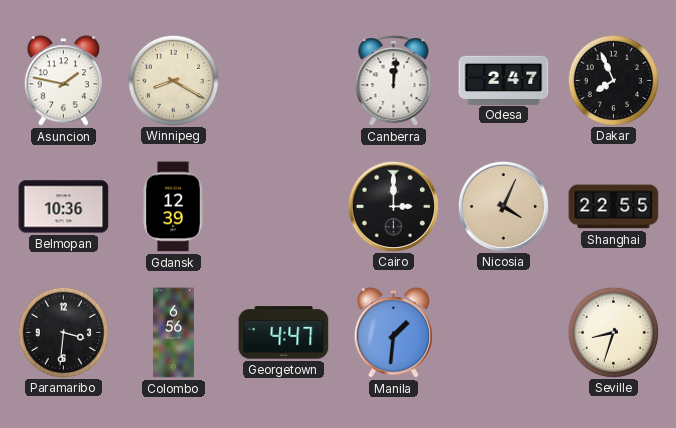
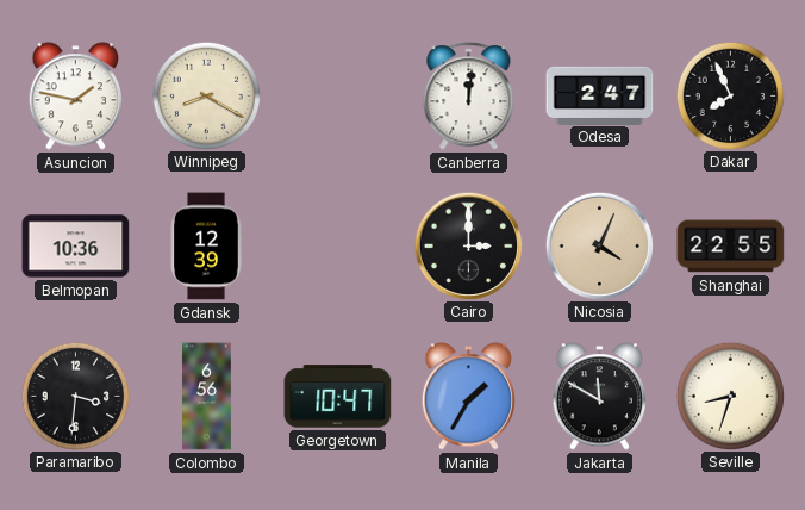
Georgetown: 4:47 -> 10:47
Manila: 1:31 -> 1:35
Jakarta: none -> 11:50
